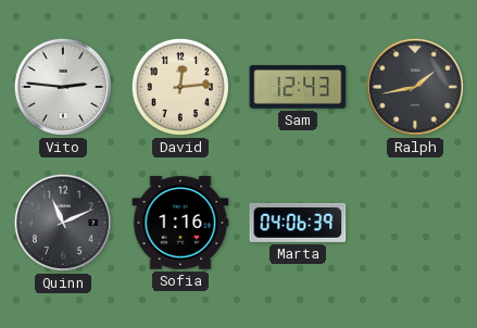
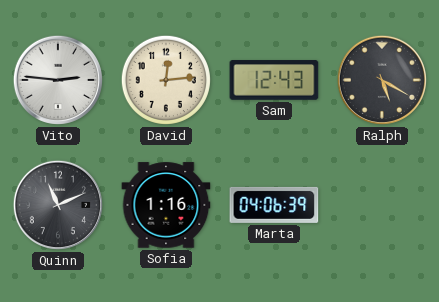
Ralph: 1:43 -> 5:20
